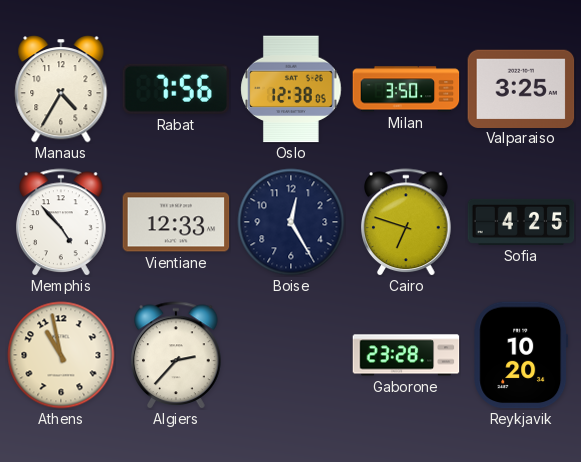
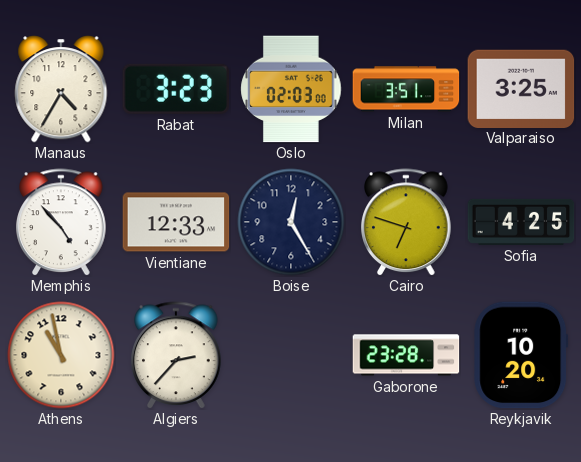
Rabat: 7:56 -> 3:23
Oslo: 12:38 -> 02:03
Milan: 3:50 -> 3:51
